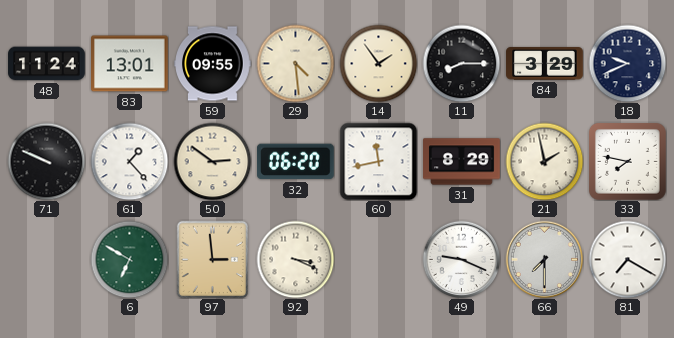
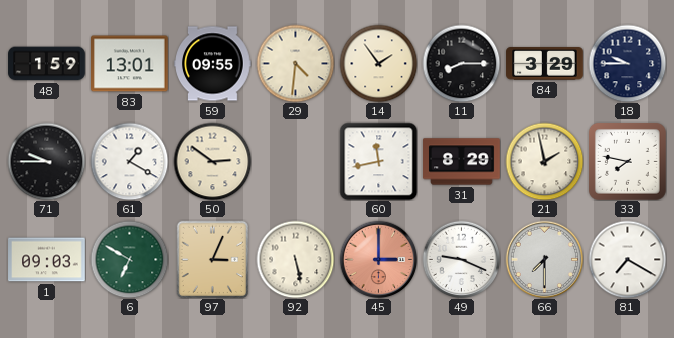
48: 11:24 -> 1:59
29: 4:29 -> 4:31
18: 9:41 -> 9:45
71: 9:49 -> 9:45
61: 1:23 -> 1:20
32: 06:20 -> none
1: none -> 09:03
97: 2:59 -> 3:04
92: 3:19 -> 5:28
45: none -> 3:00
